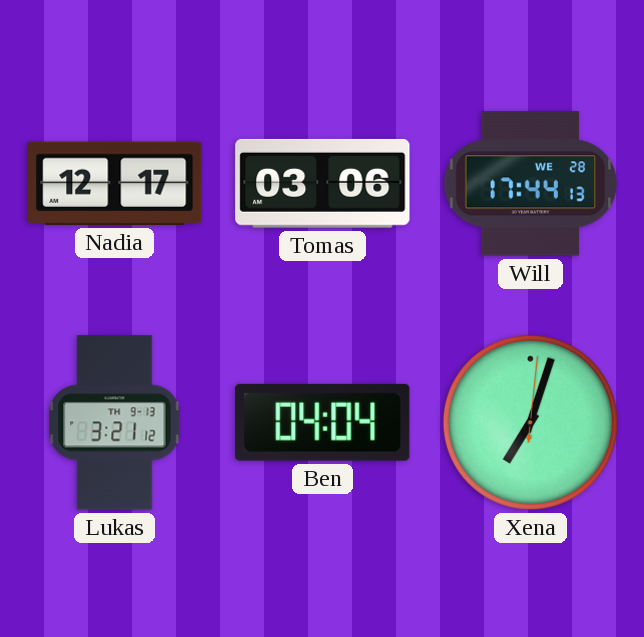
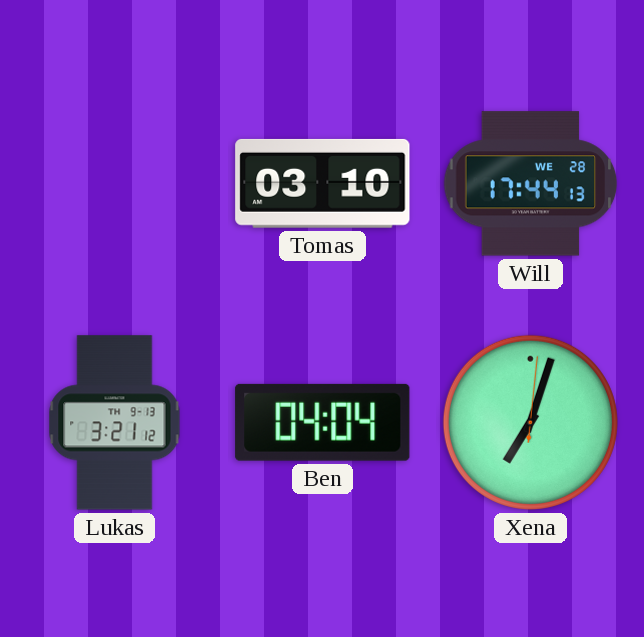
Nadia: 12:17 -> none
Tomas: 03:06 -> 03:10
